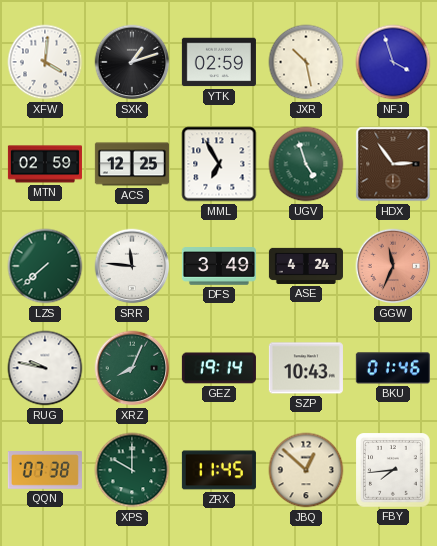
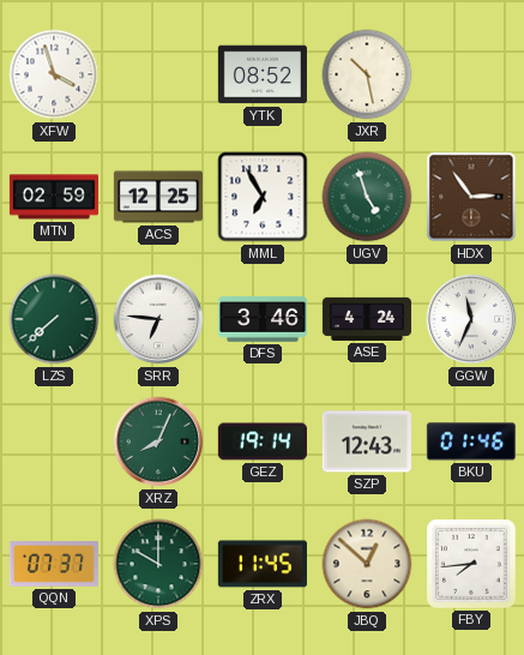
XFW: 4:01 -> 3:57
SXK: 1:12 -> none
YTK: 02:59 -> 08:52
NFJ: 3:57 -> none
SRR: 11:46 -> 6:46
DFS: 3:49 -> 3:46
GGW dial: salmon -> white
RUG: 9:47 -> none
SZP: 10:43 -> 12:43
QQN: 07:38 -> 07:37
